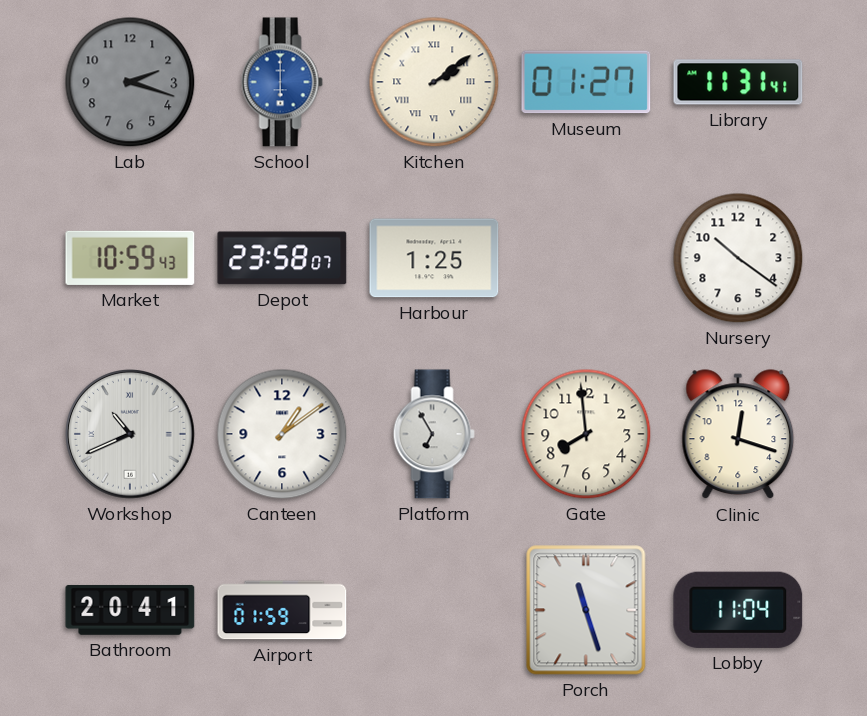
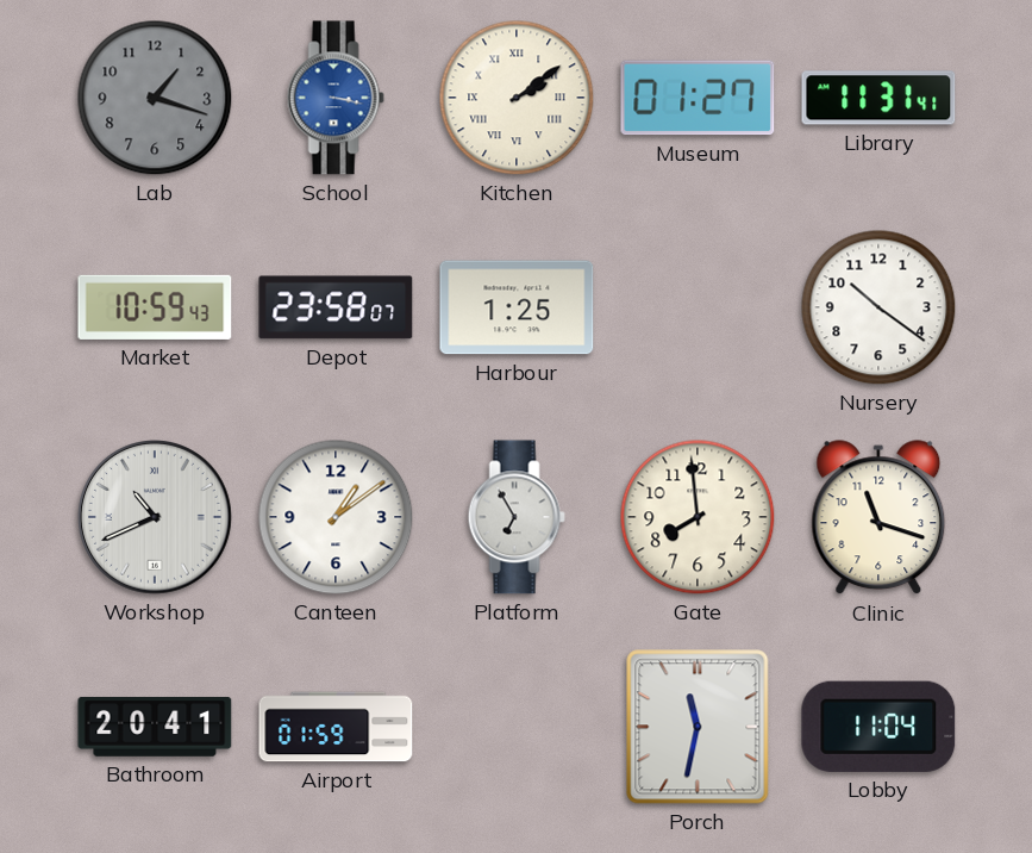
Lab: 2:18 -> 1:18
School: 6:00 -> 3:17
Clinic: 12:18 -> 11:18
Porch: 11:27 -> 11:32
